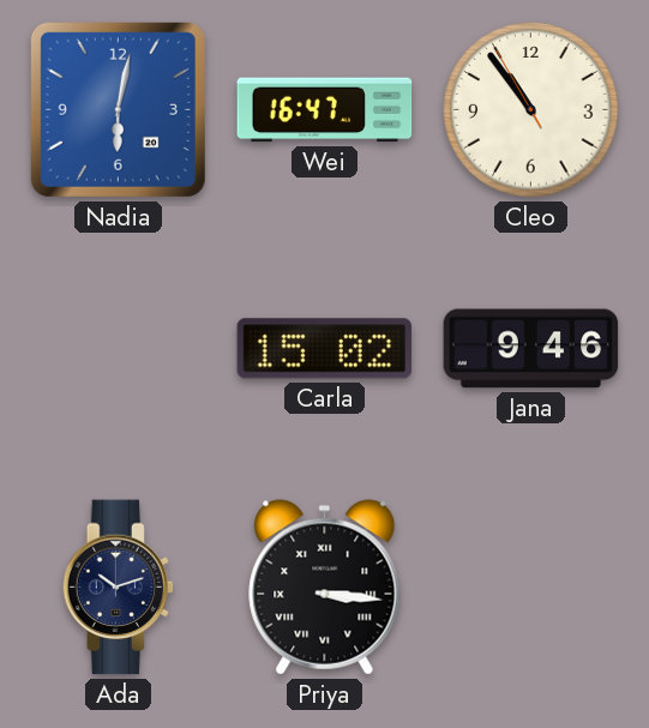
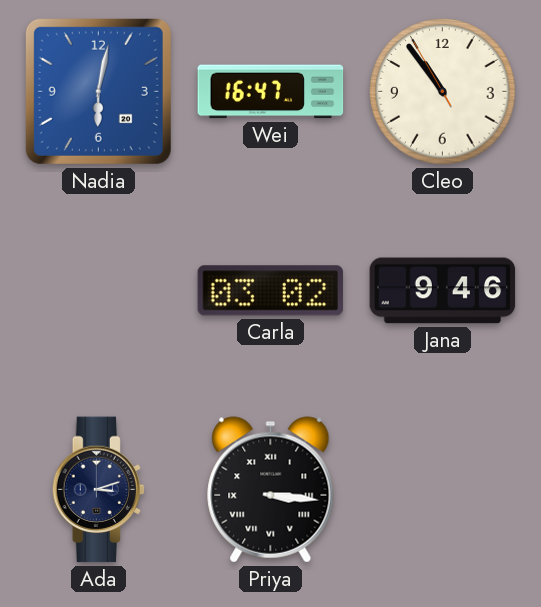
Carla: 15:02 -> 03:02
Ada: 10:12 -> 3:12
